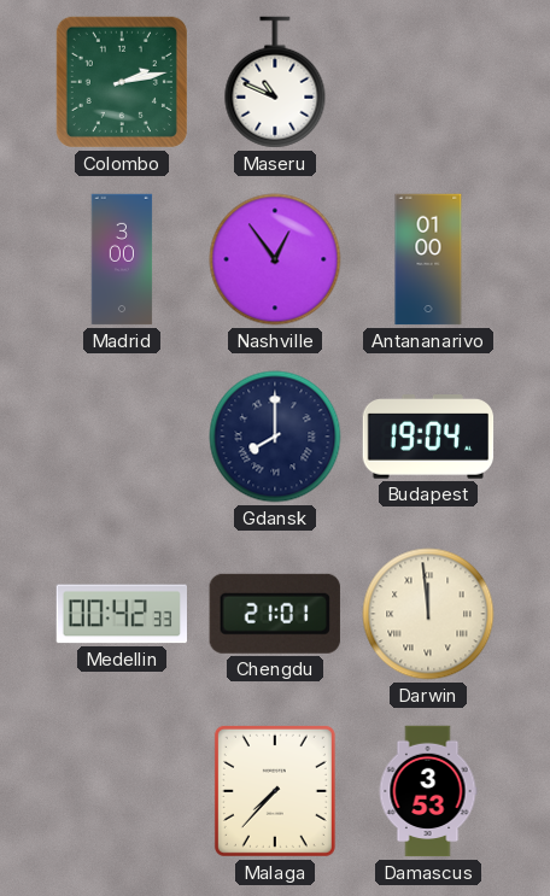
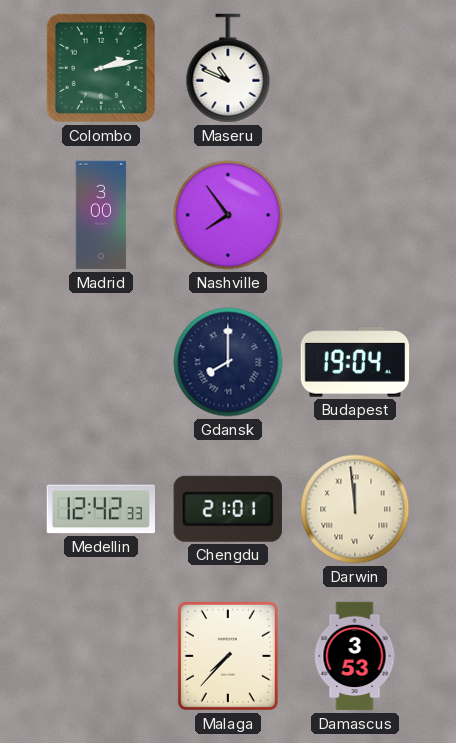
Nashville: 12:54 -> 7:54
Antananarivo: 01:00 -> none
Medellin: 00:42 -> 12:42
